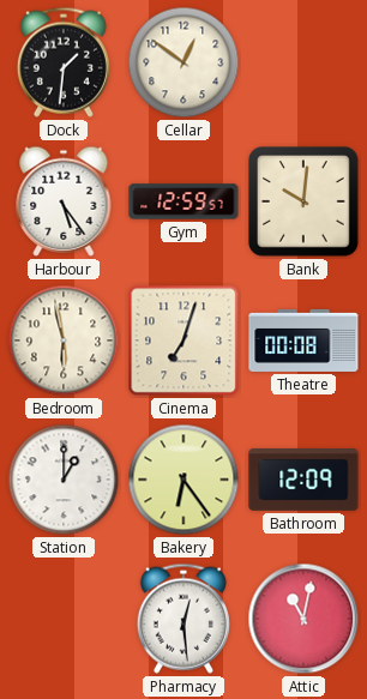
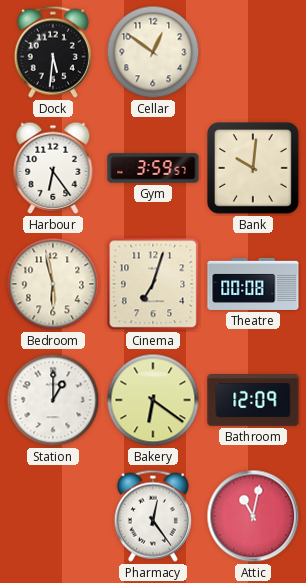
Dock: 1:31 -> 5:31
Harbour: 5:24 -> 6:24
Gym: 12:59 -> 3:59
Bakery: 6:24 -> 6:21
Pharmacy: 12:29 -> 12:24
